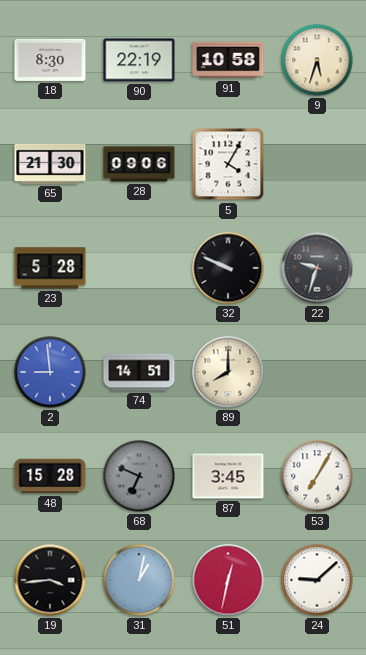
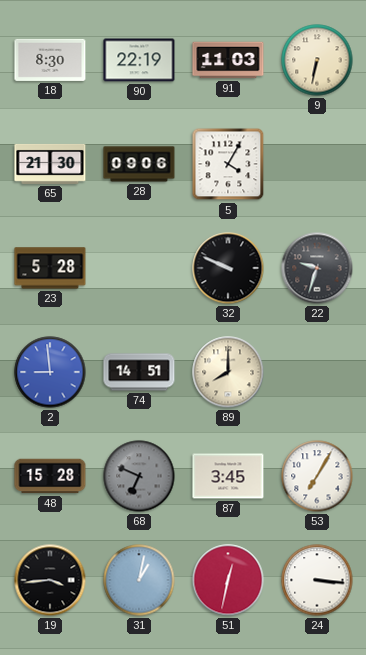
91: 10:58 -> 11:03
9: 5:33 -> 6:32
24: 9:08 -> 3:16
